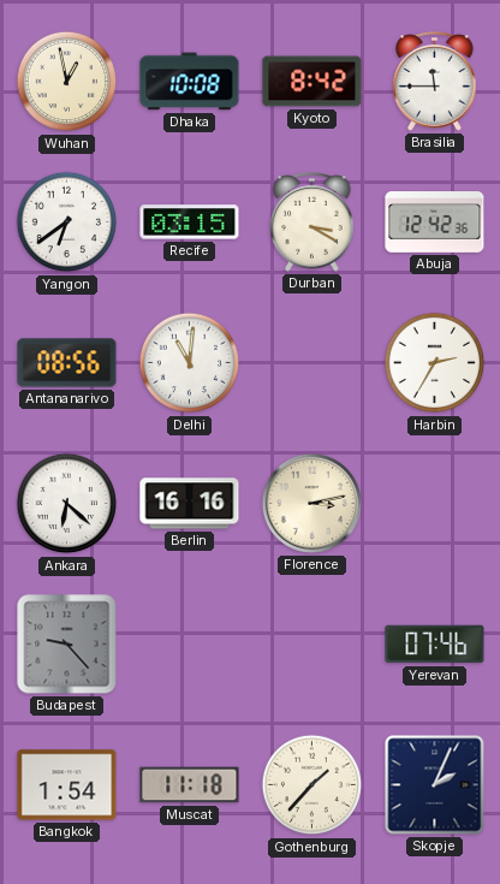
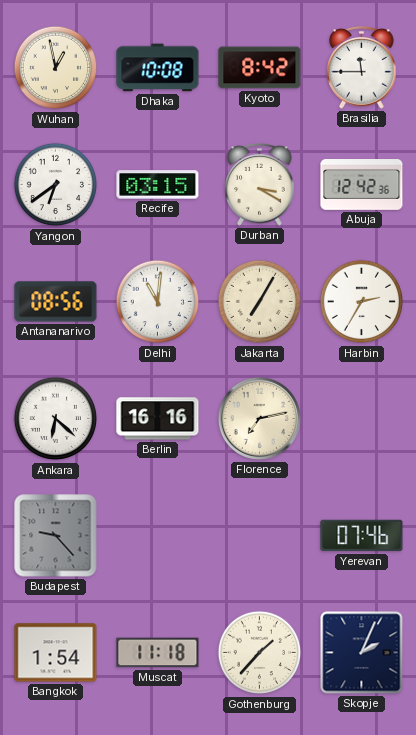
Jakarta: none -> 7:05
Florence: 3:13 -> 7:13
